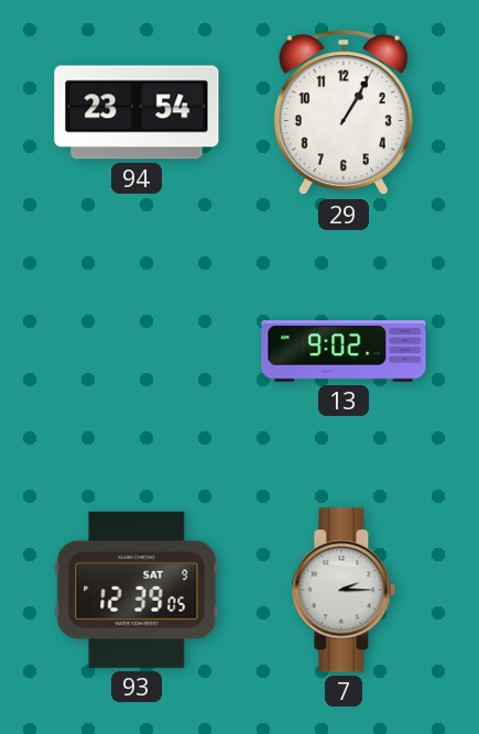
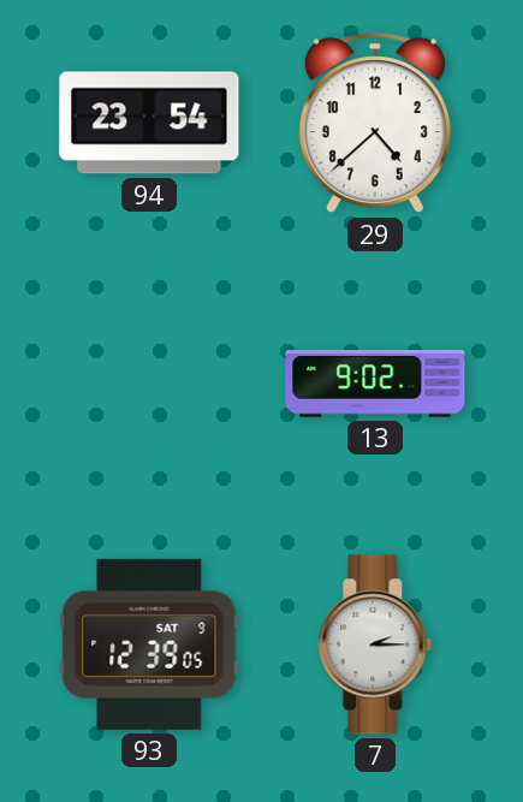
29: 1:05 -> 4:38
